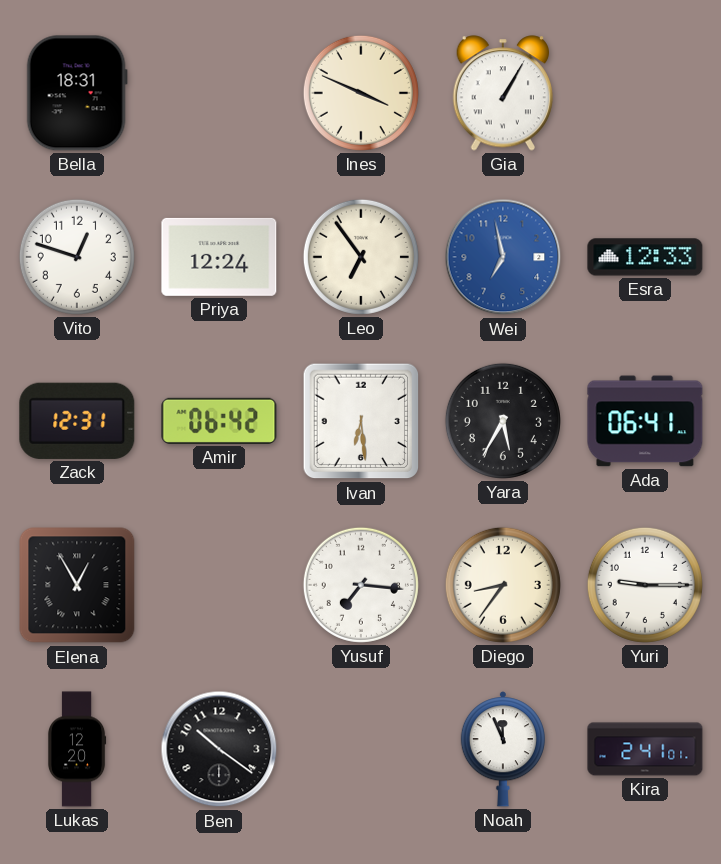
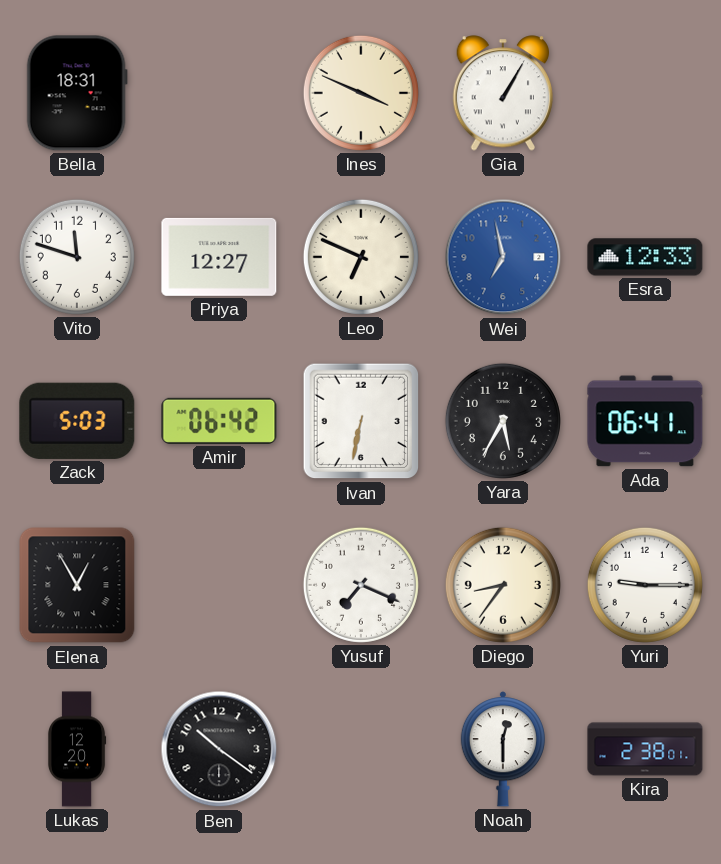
Vito: 12:48 -> 11:48
Priya: 12:24 -> 12:27
Leo: 6:54 -> 6:49
Zack: 12:31 -> 5:03
Ivan: 6:29 -> 6:32
Yusuf: 7:16 -> 7:19
Noah: 11:56 -> 12:30
Kira: 2:41 -> 2:38
